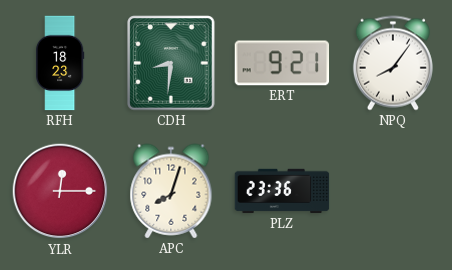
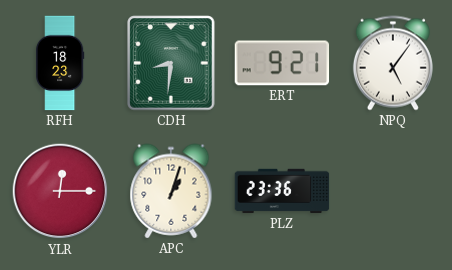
NPQ: 8:06 -> 5:06
APC: 8:03 -> 1:03
